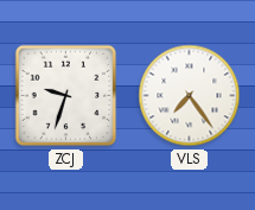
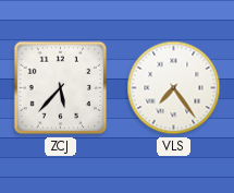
ZCJ: 9:33 -> 5:37
